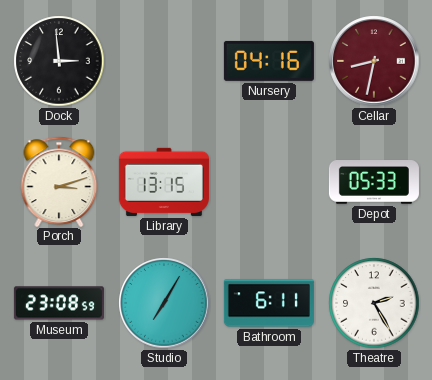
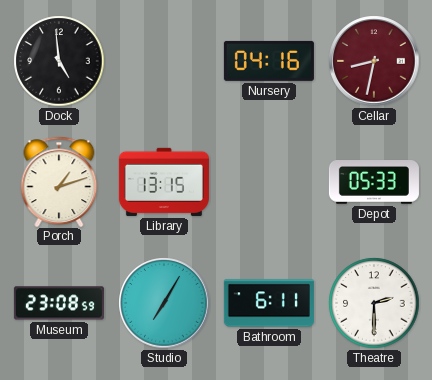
Dock: 2:59 -> 4:59
Porch: 3:12 -> 1:12
Theatre: 2:25 -> 2:30
